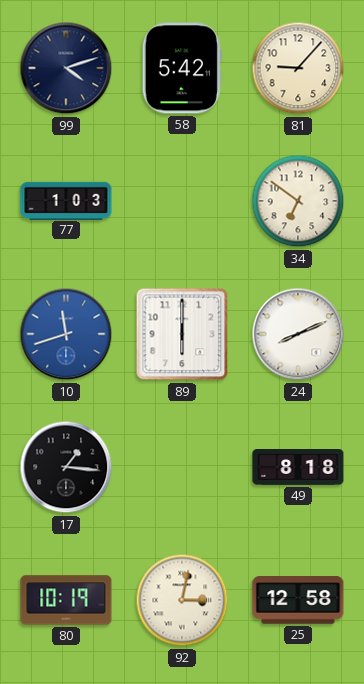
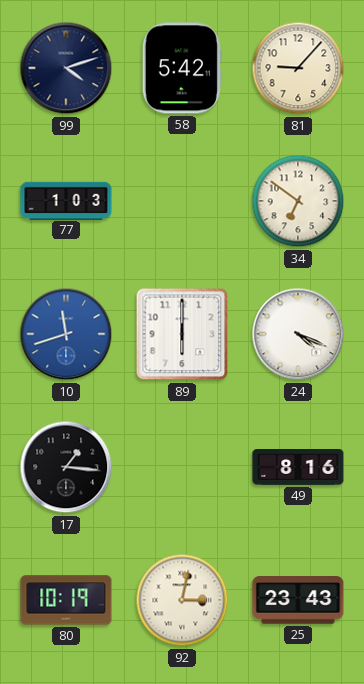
24: 8:11 -> 4:19
49: 8:18 -> 8:16
25: 12:58 -> 23:43
